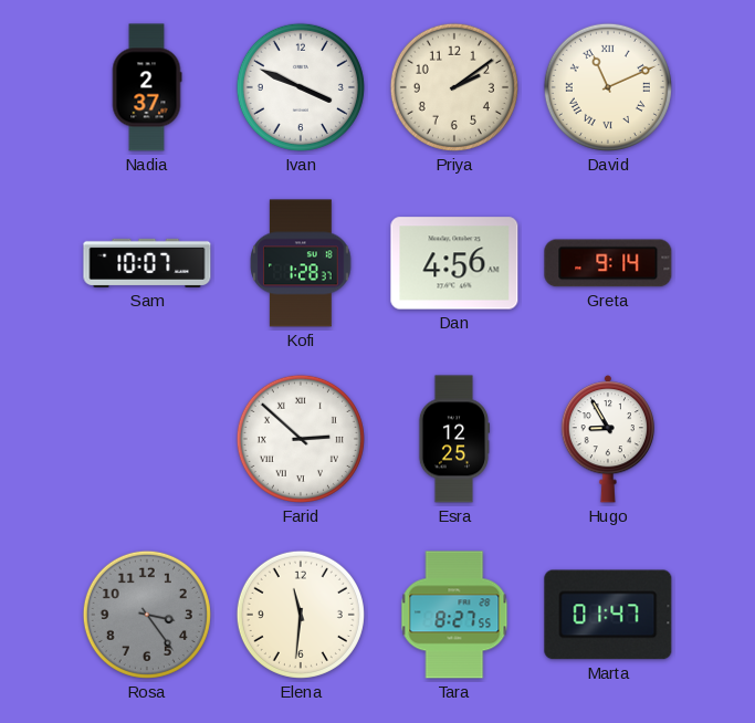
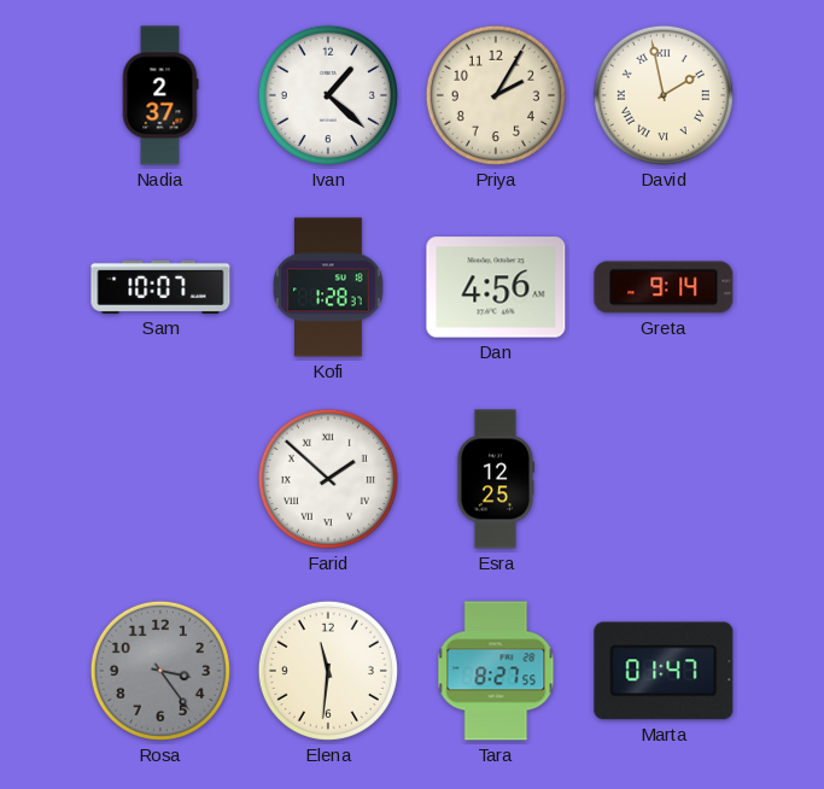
Ivan: 3:49 -> 1:22
Priya: 2:09 -> 2:05
David: 11:11 -> 1:58
Farid: 2:52 -> 1:52
Hugo: 8:55 -> none
